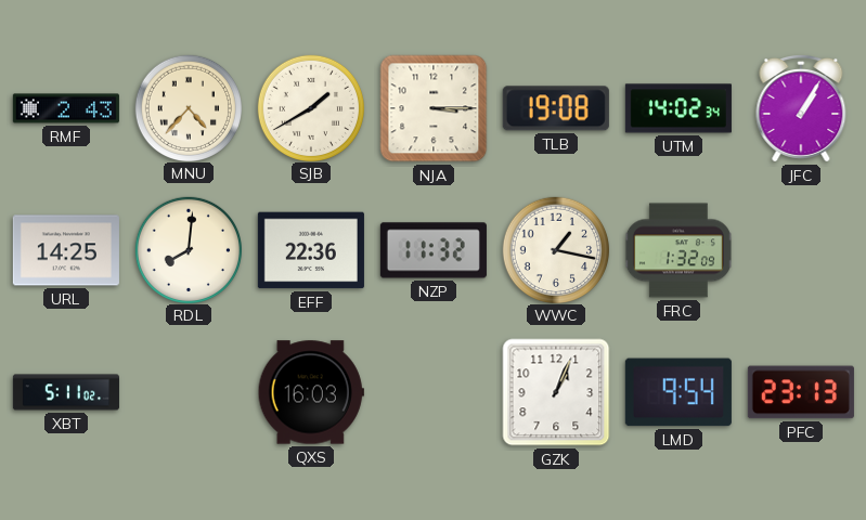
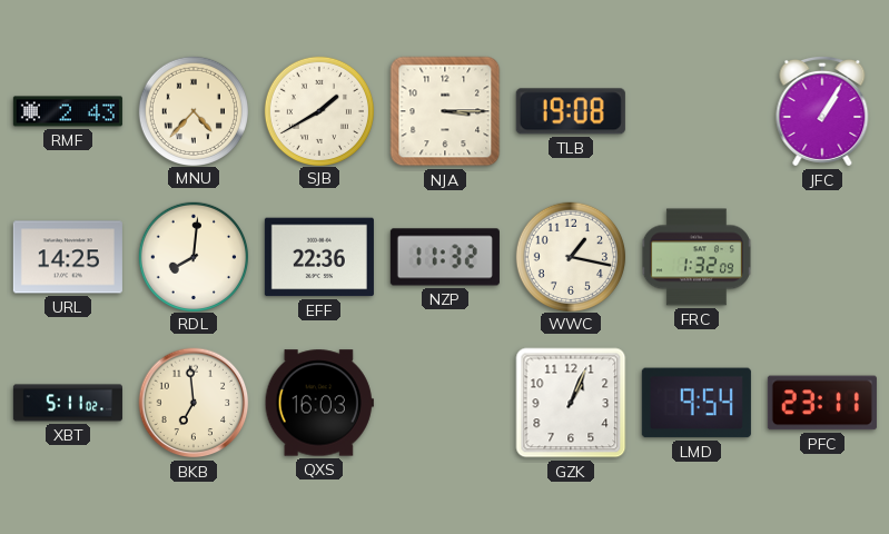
UTM: 14:02 -> none
BKB: none -> 6:59
PFC: 23:13 -> 23:11
